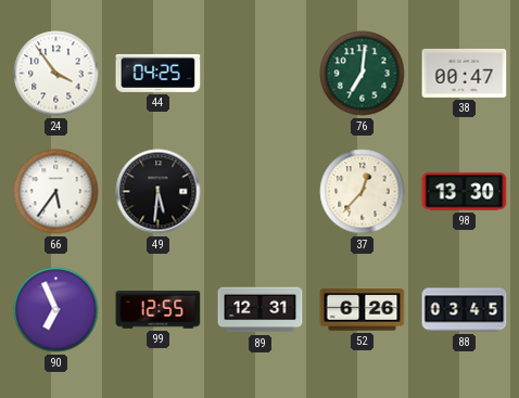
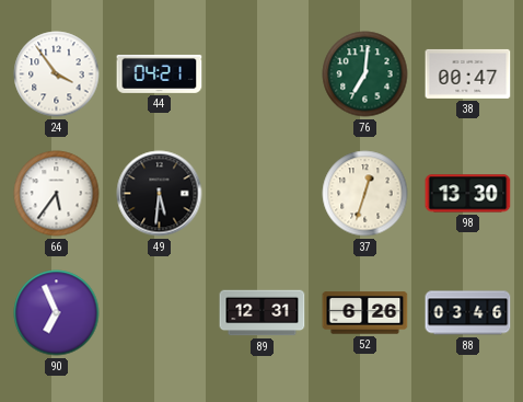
44: 04:25 -> 04:21
37: 12:37 -> 12:33
99: 12:55 -> none
88: 03:45 -> 03:46
